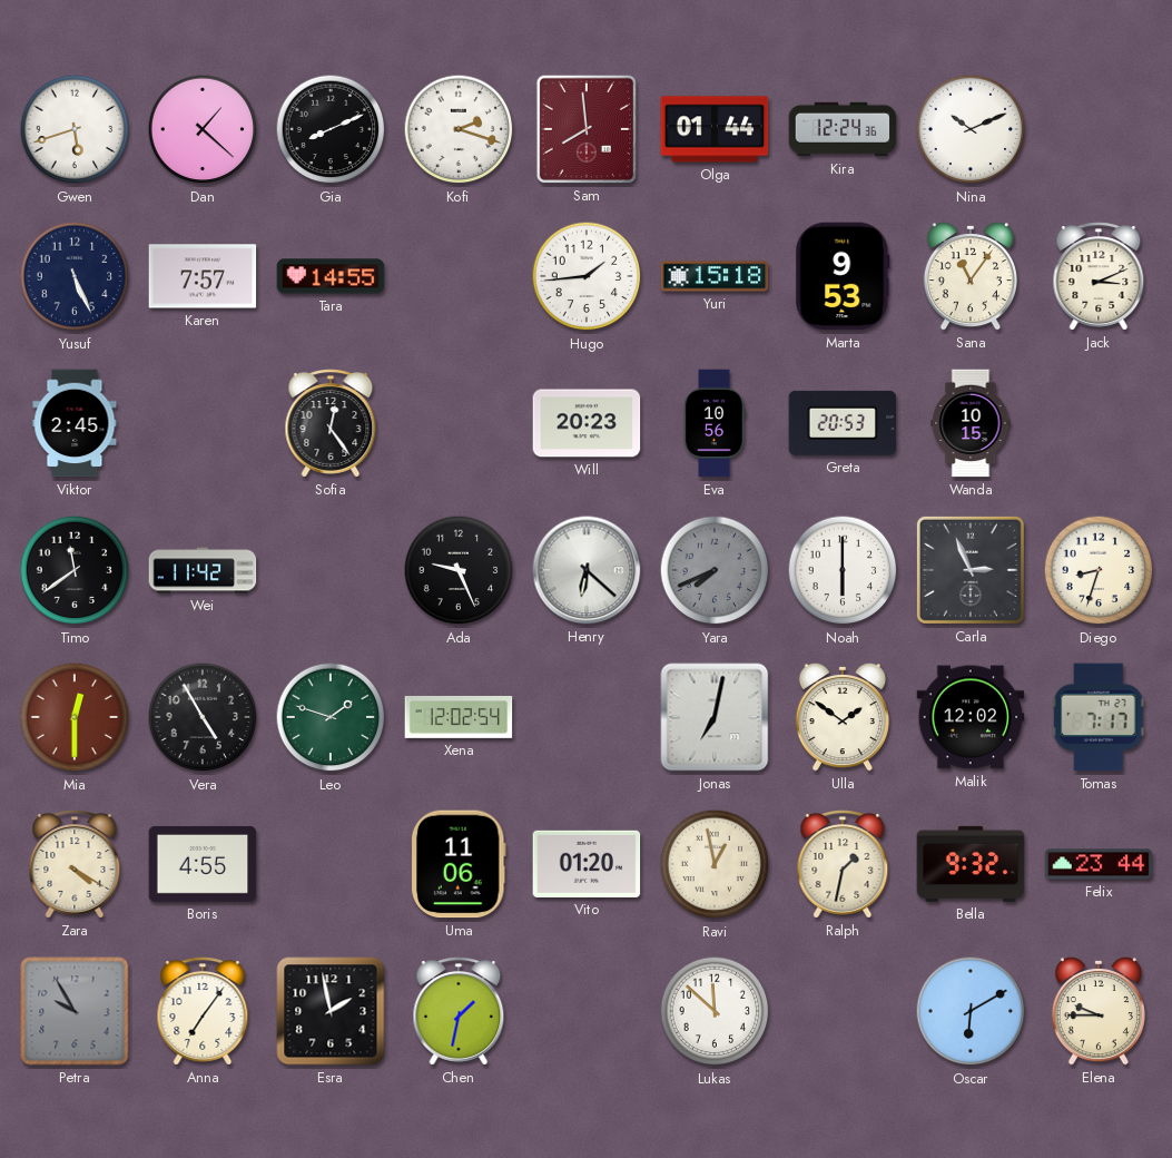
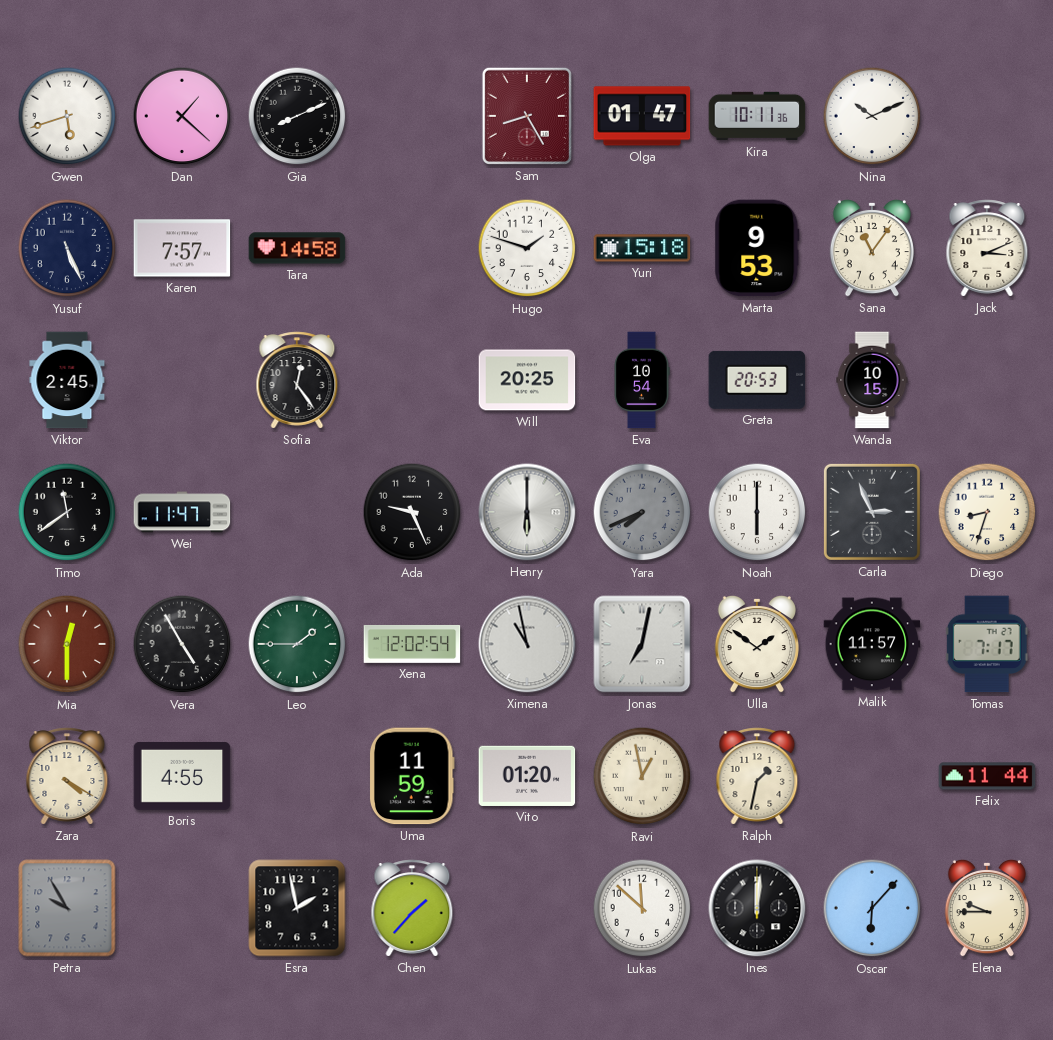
Kofi: 2:18 -> none
Sam: 7:59 -> 8:25
Olga: 01:44 -> 01:47
Kira: 12:24 -> 10:11
Tara: 14:55 -> 14:58
Hugo: 1:44 -> 1:48
Will: 20:23 -> 20:25
Eva: 10:56 -> 10:54
Wei: 11:42 -> 11:47
Henry: 6:22 -> 6:00
Leo: 1:48 -> 1:45
Ximena: none -> 10:58
Malik: 12:02 -> 11:57
Uma: 11:06 -> 11:59
Bella: 9:32 -> none
Felix: 23:44 -> 11:44
Anna: 7:06 -> none
Chen: 1:32 -> 1:37
Ines: none -> 12:01
Oscar: 6:10 -> 6:07
